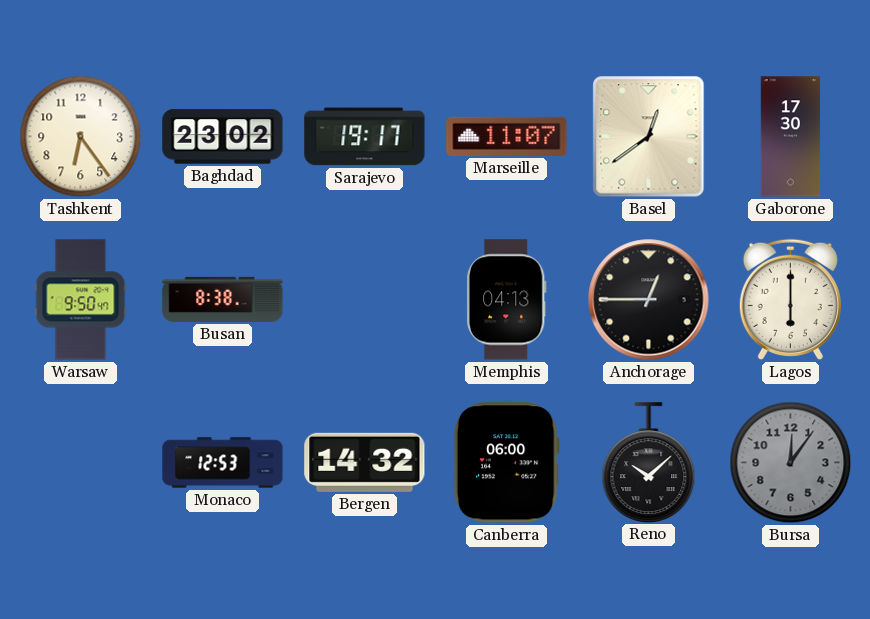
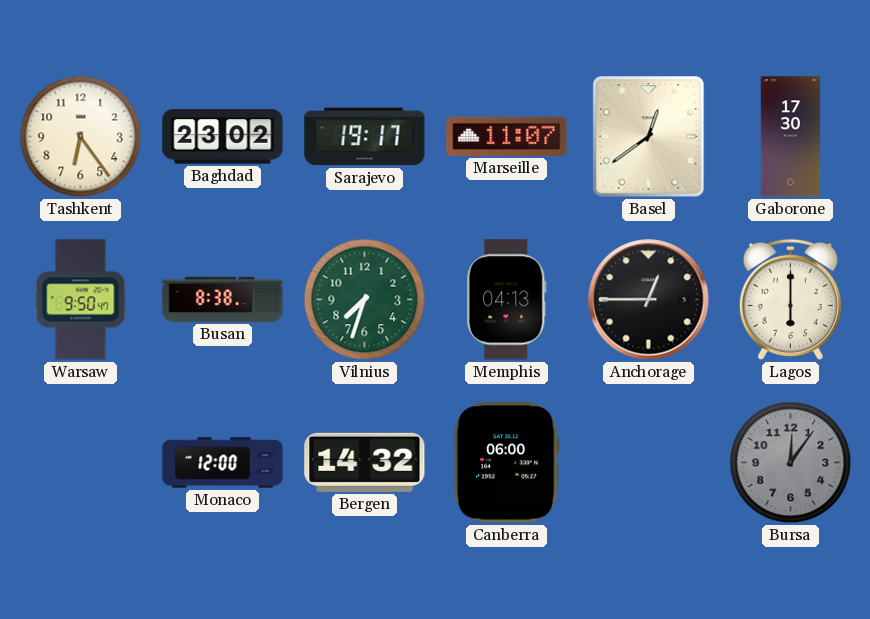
Vilnius: none -> 7:33
Monaco: 12:53 -> 12:00
Reno: 10:08 -> none
